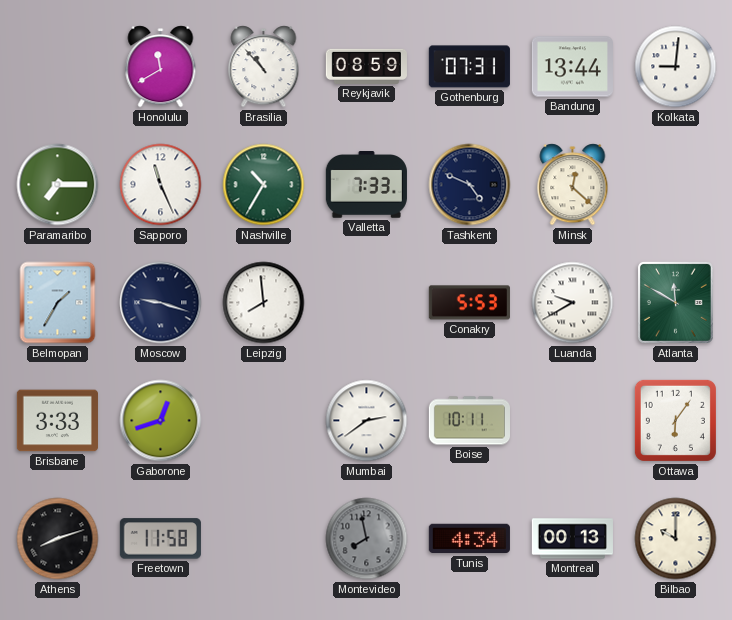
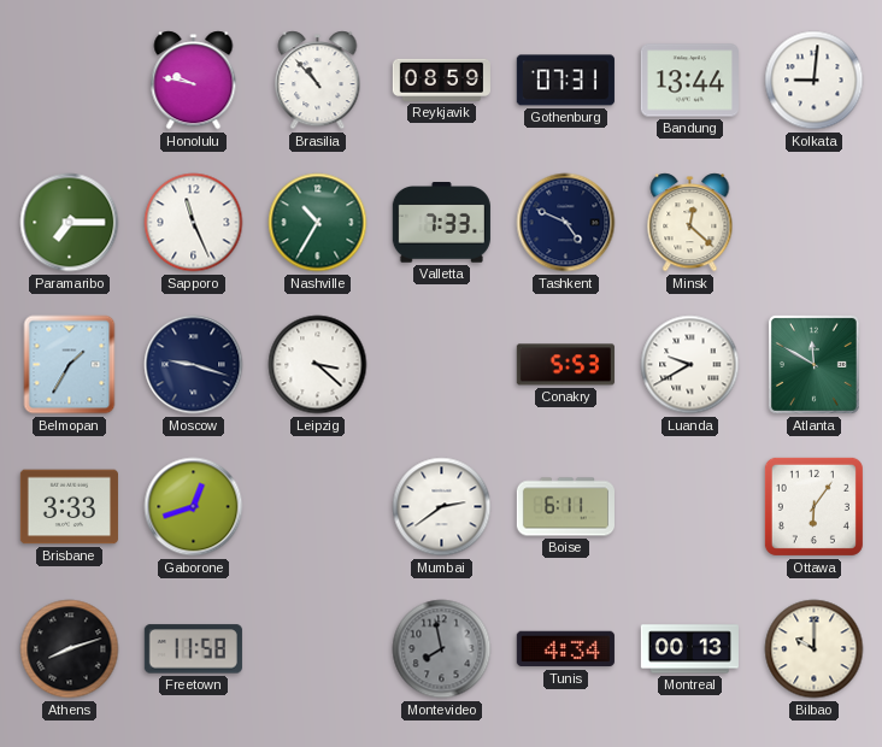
Honolulu: 11:40 -> 9:47
Leipzig: 7:59 -> 3:22
Boise: 10:11 -> 6:11
